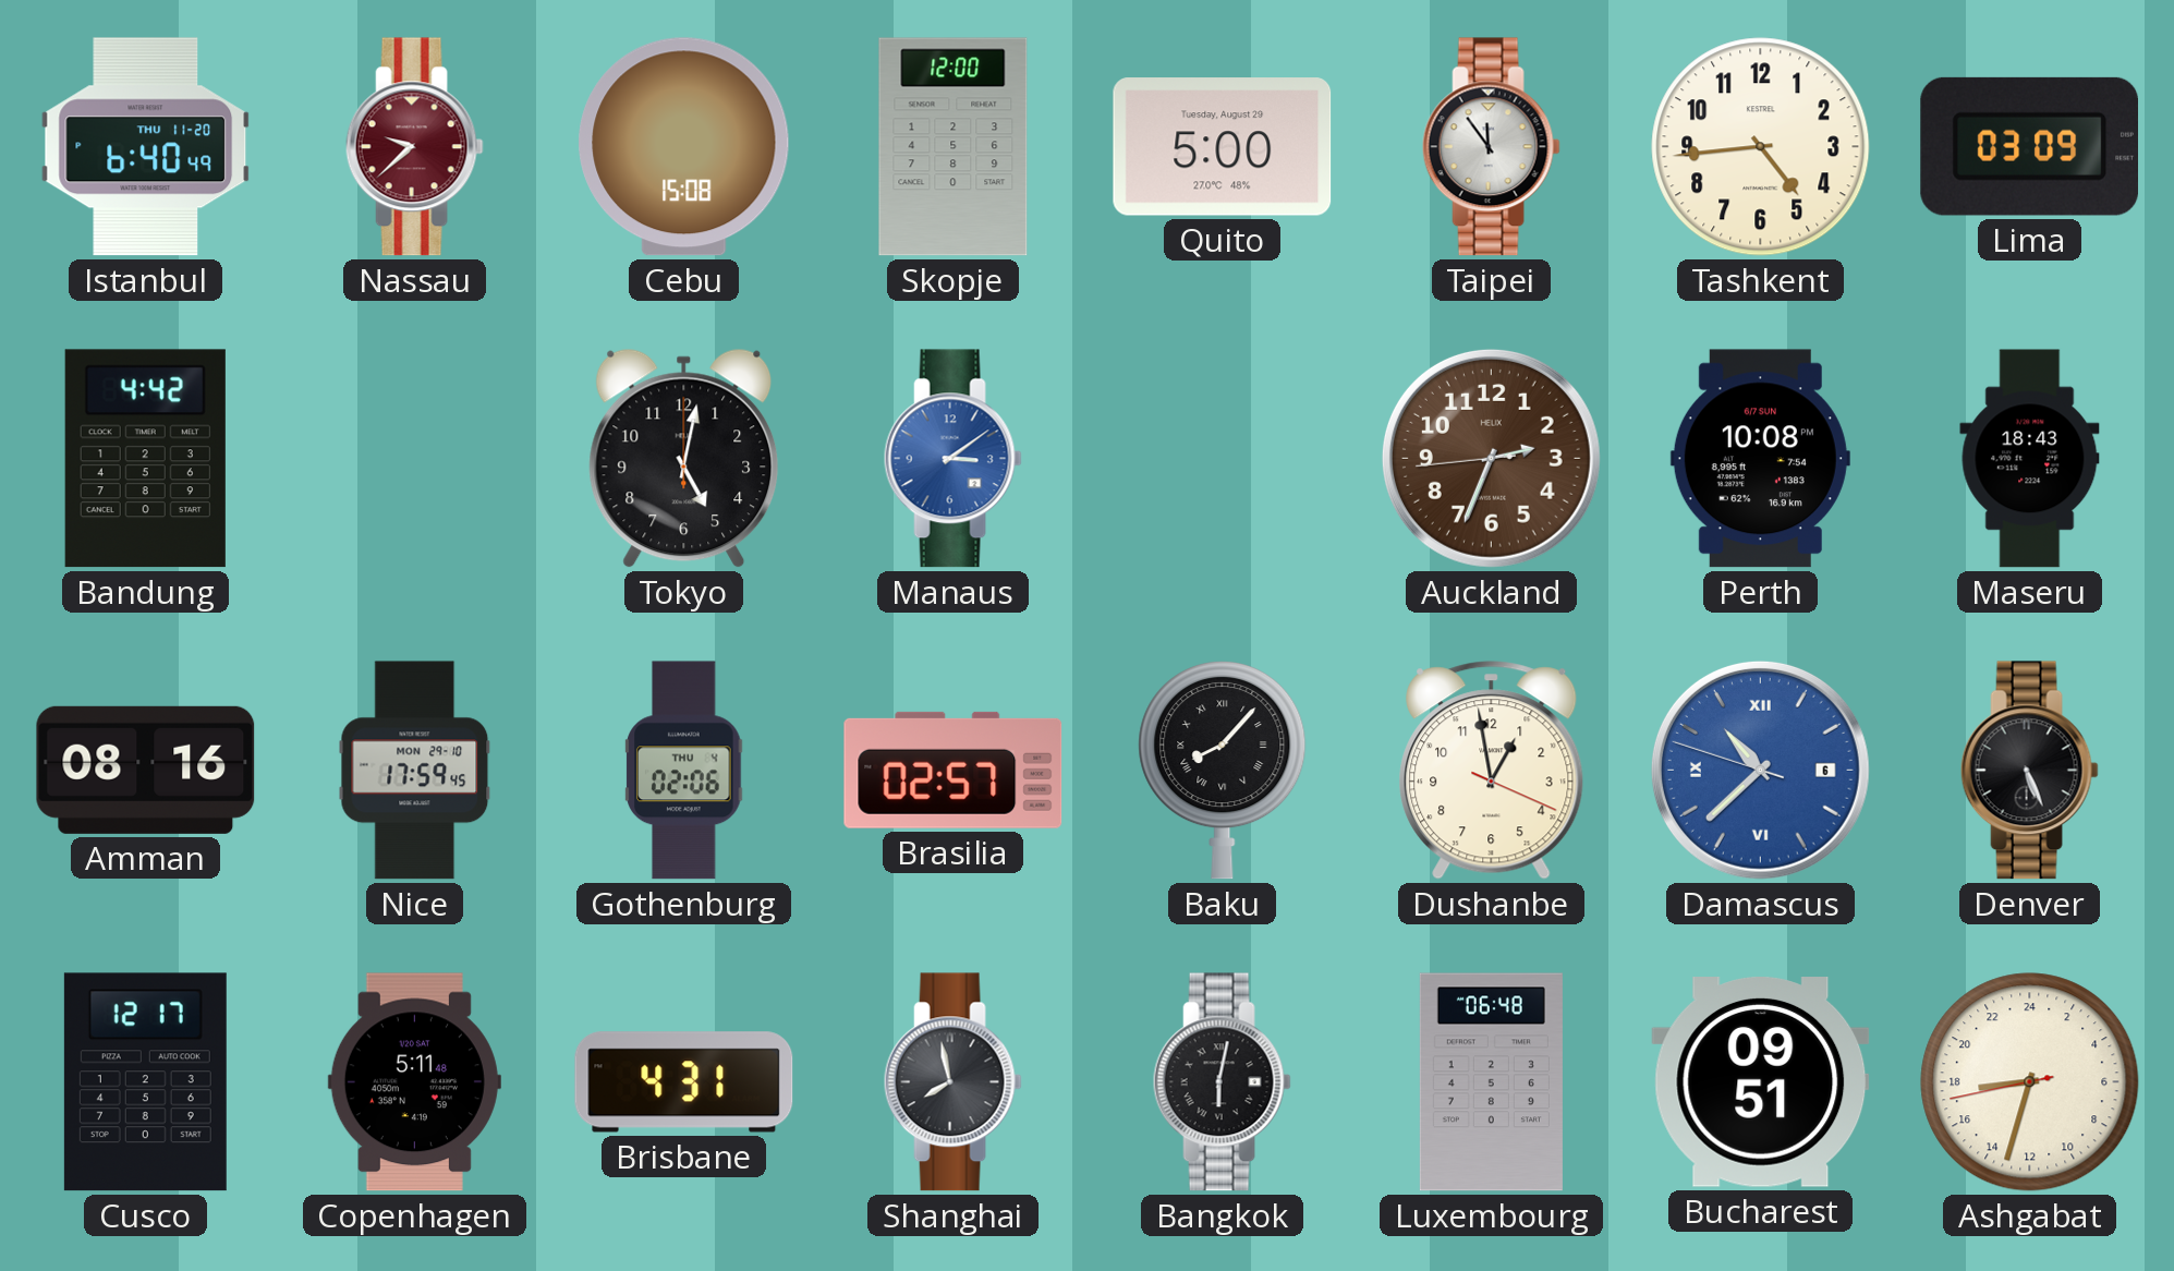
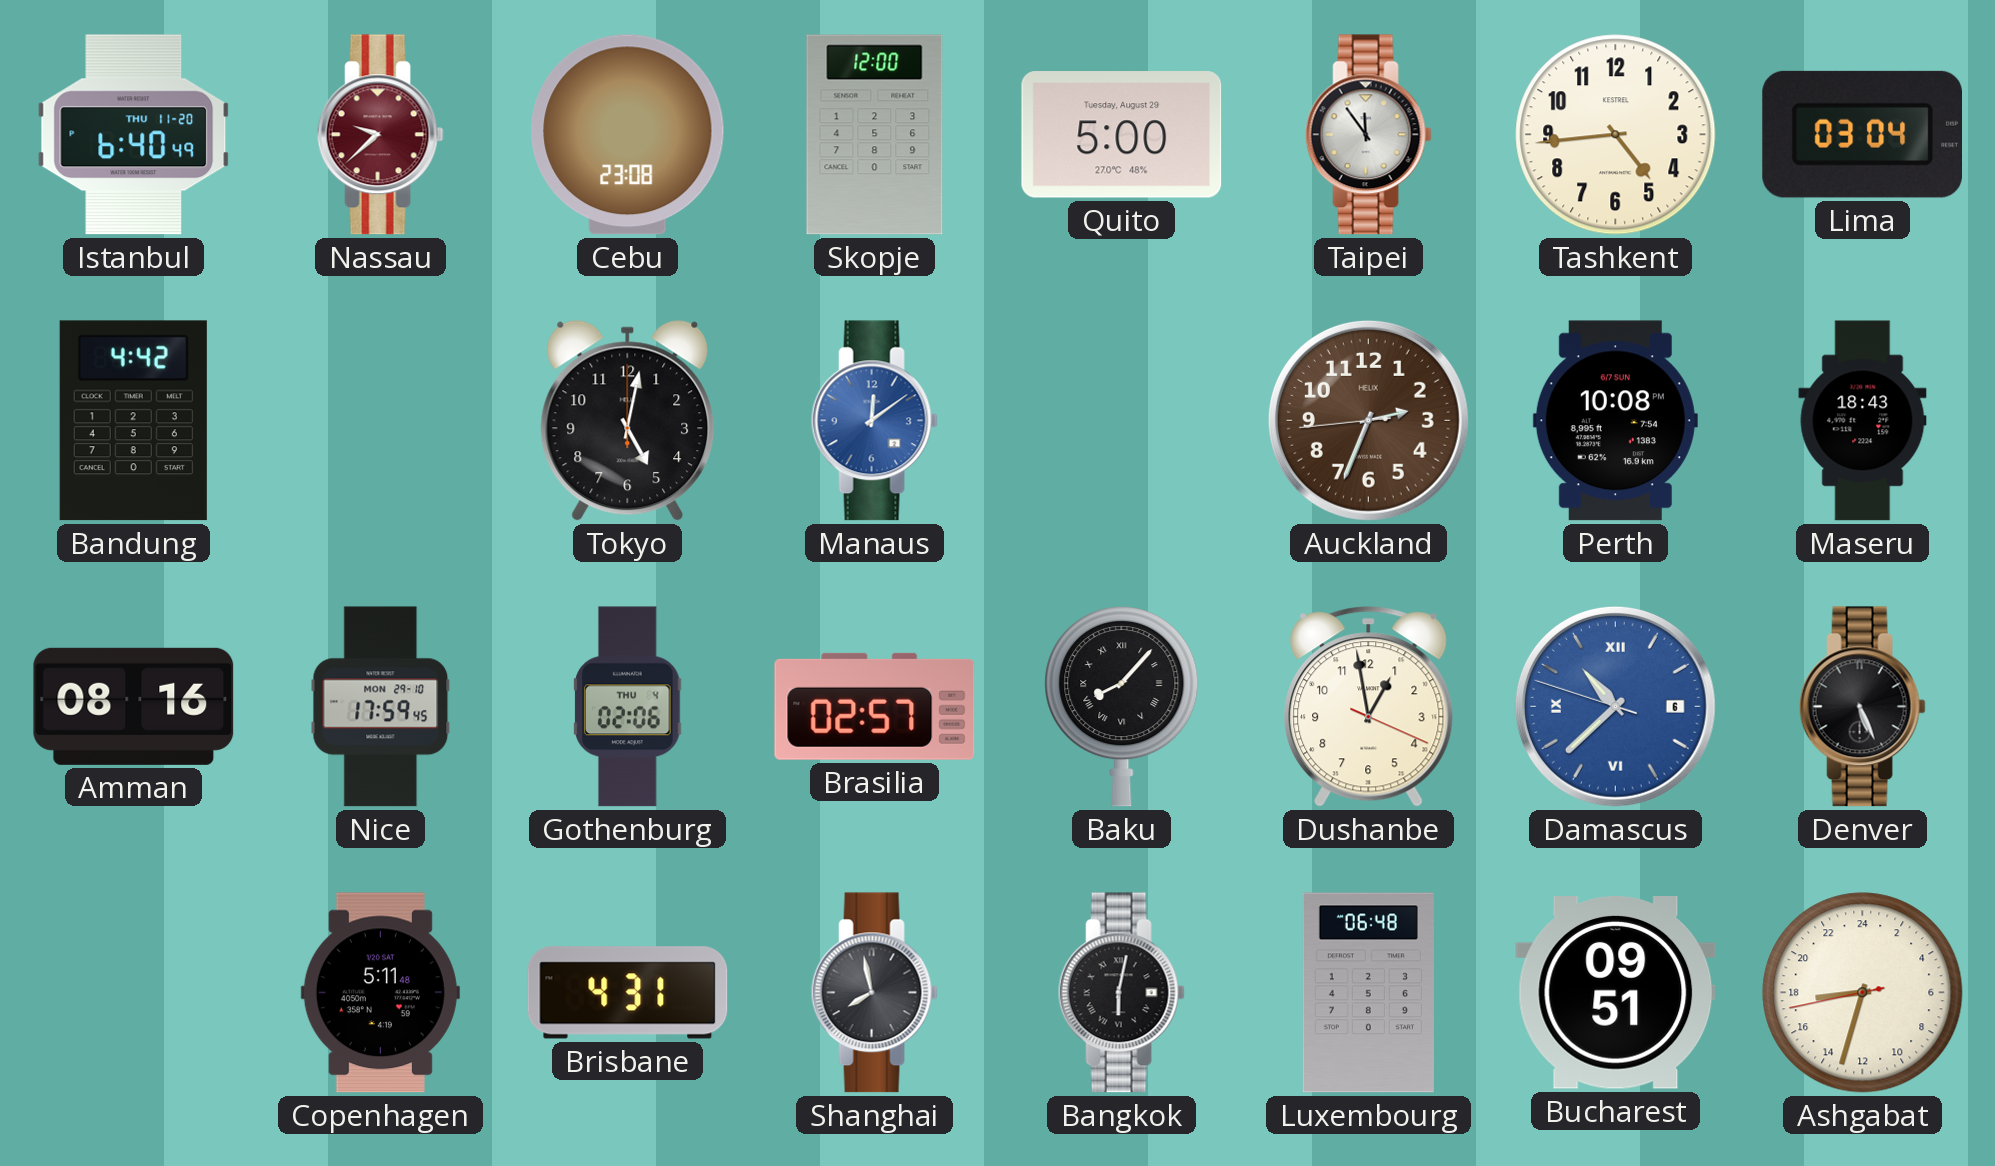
Cebu: 15:08 -> 23:08
Lima: 03:09 -> 03:04
Manaus: 3:09 -> 12:09
Cusco: 12:17 -> none
